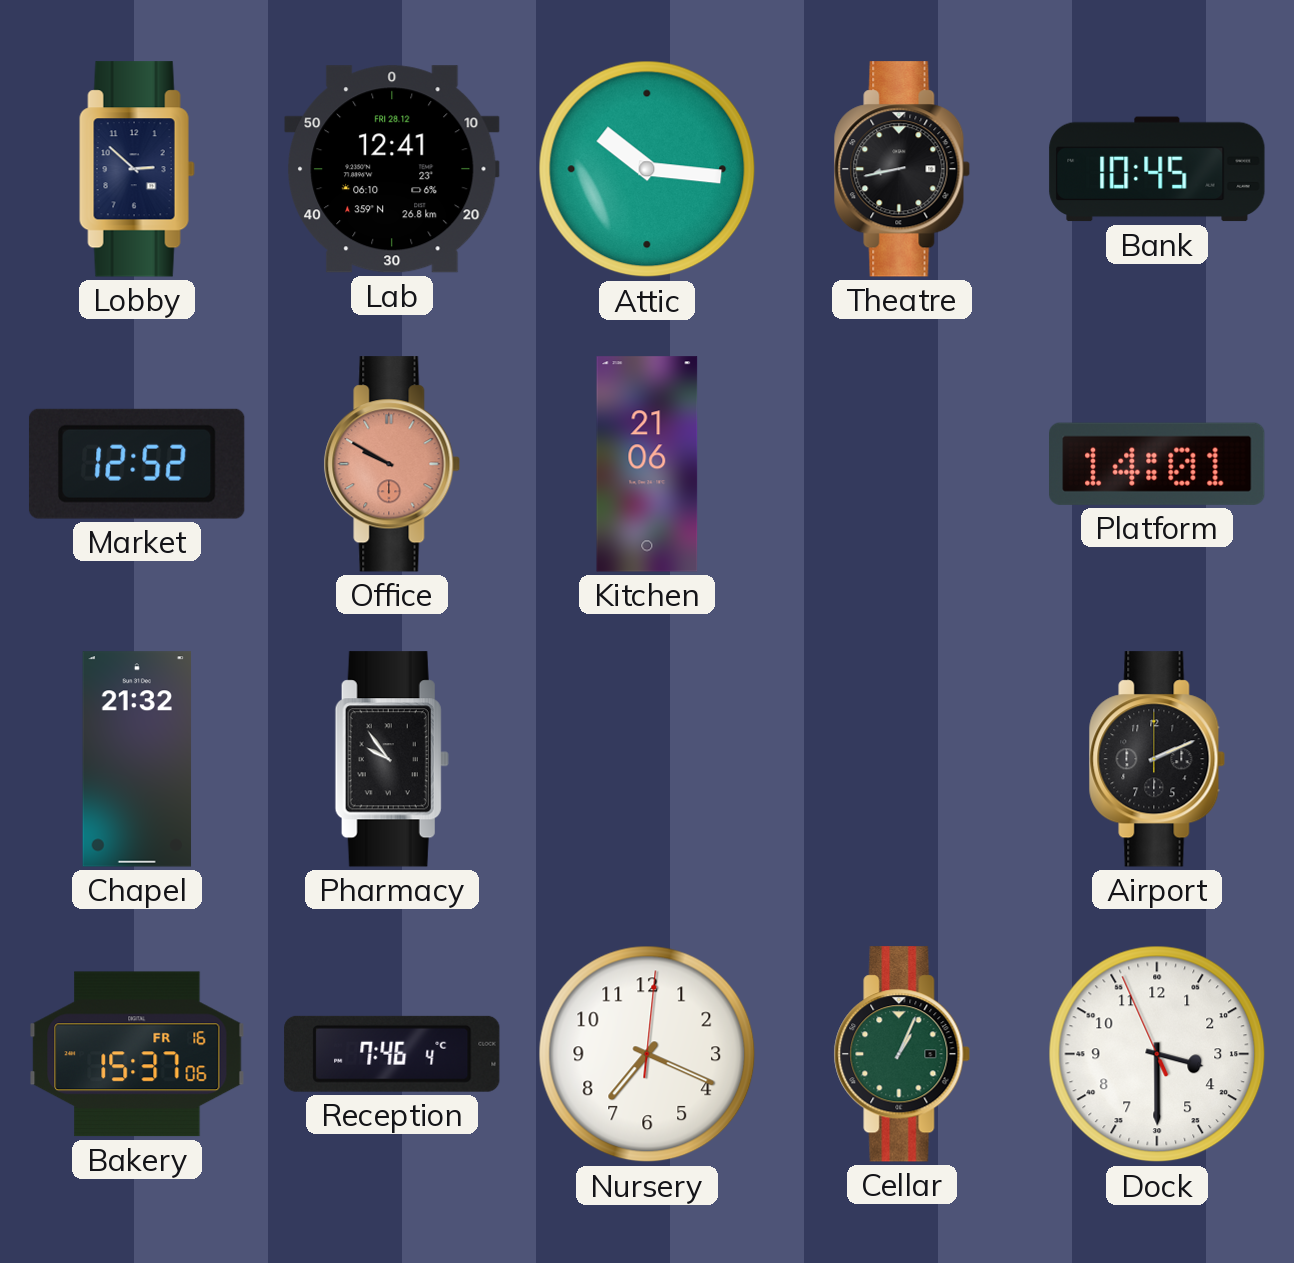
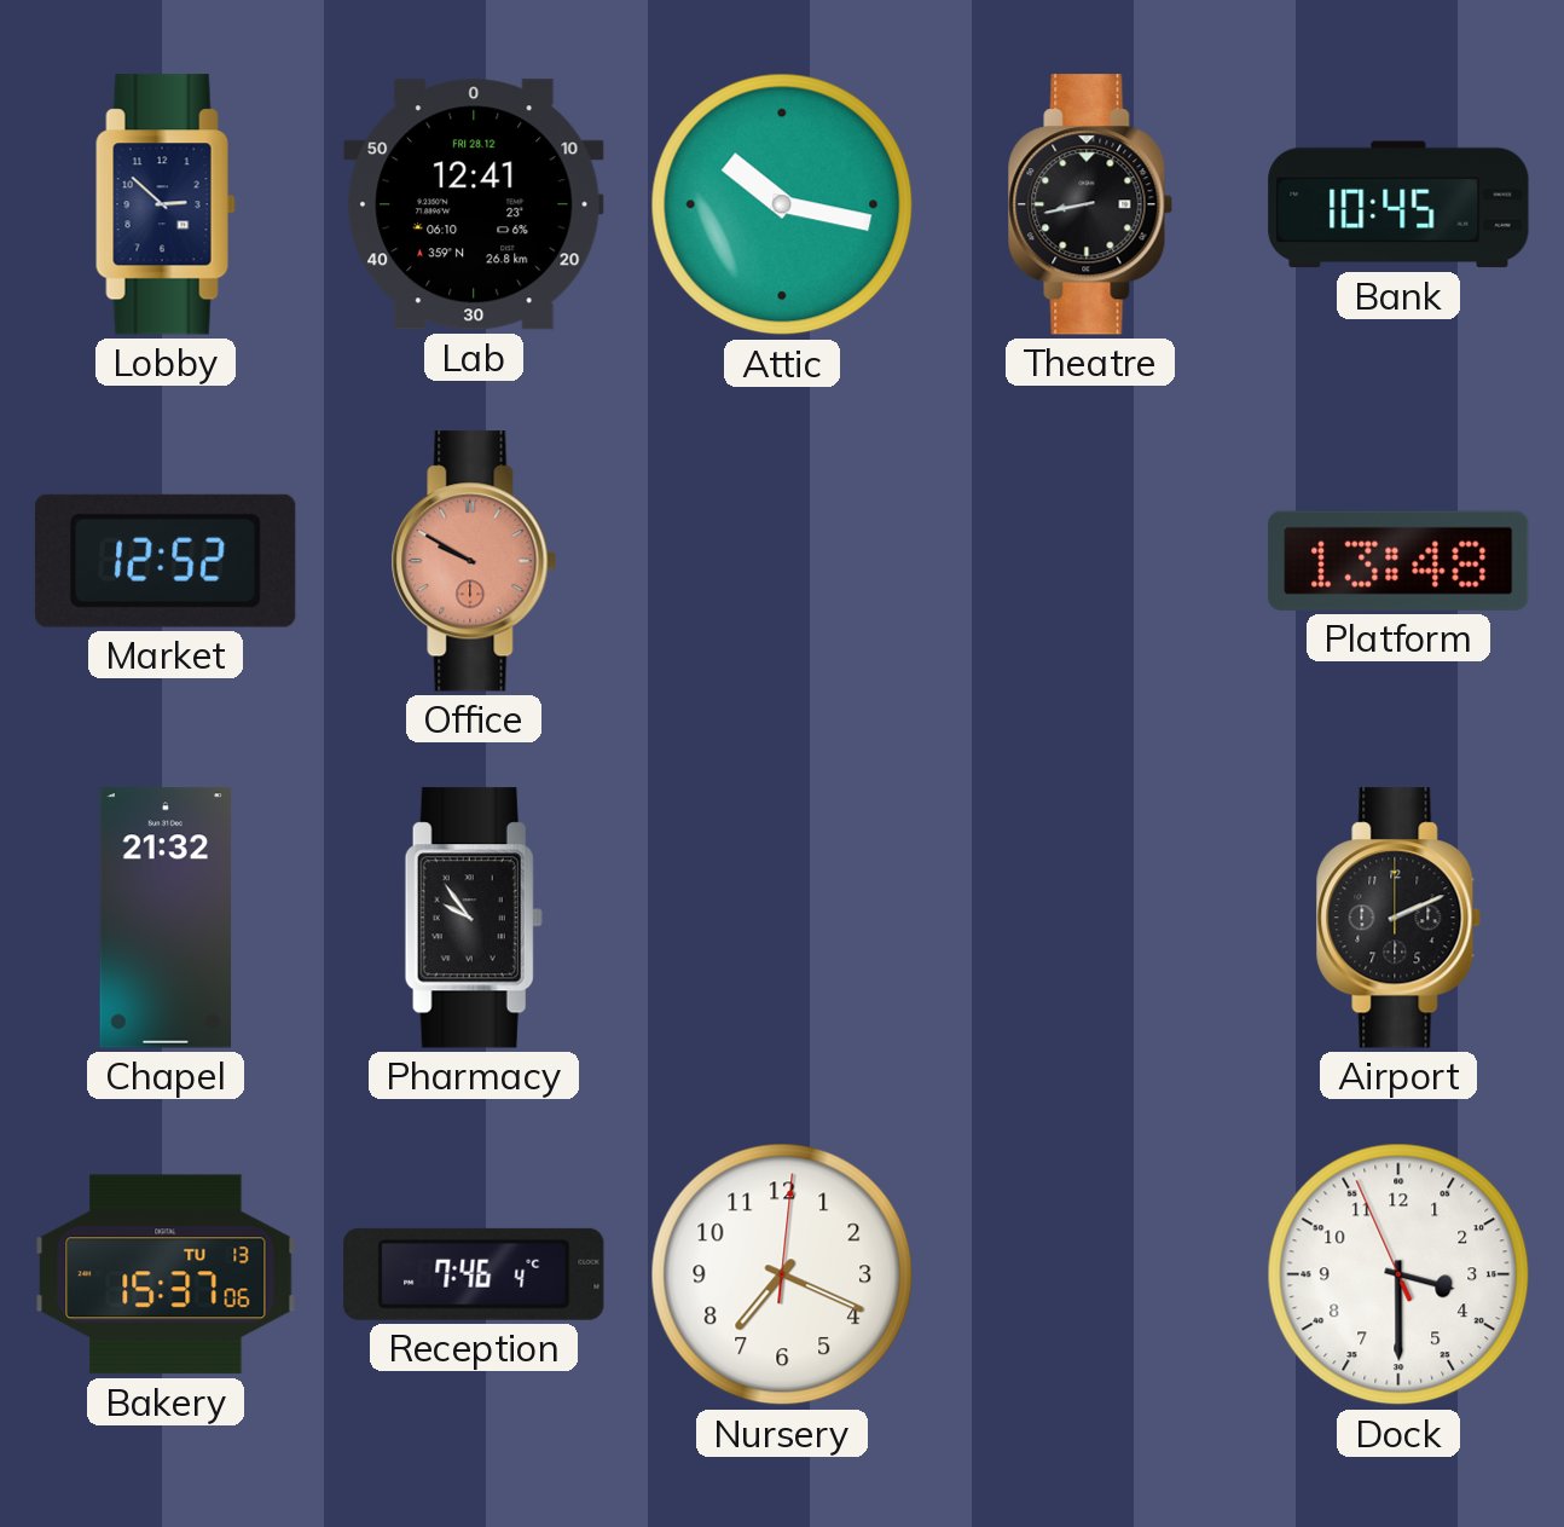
Attic: 10:16 -> 10:17
Kitchen: 21:06 -> none
Platform: 14:01 -> 13:48
Bakery date: FR 16 -> TU 13
Cellar: 1:04 -> none
